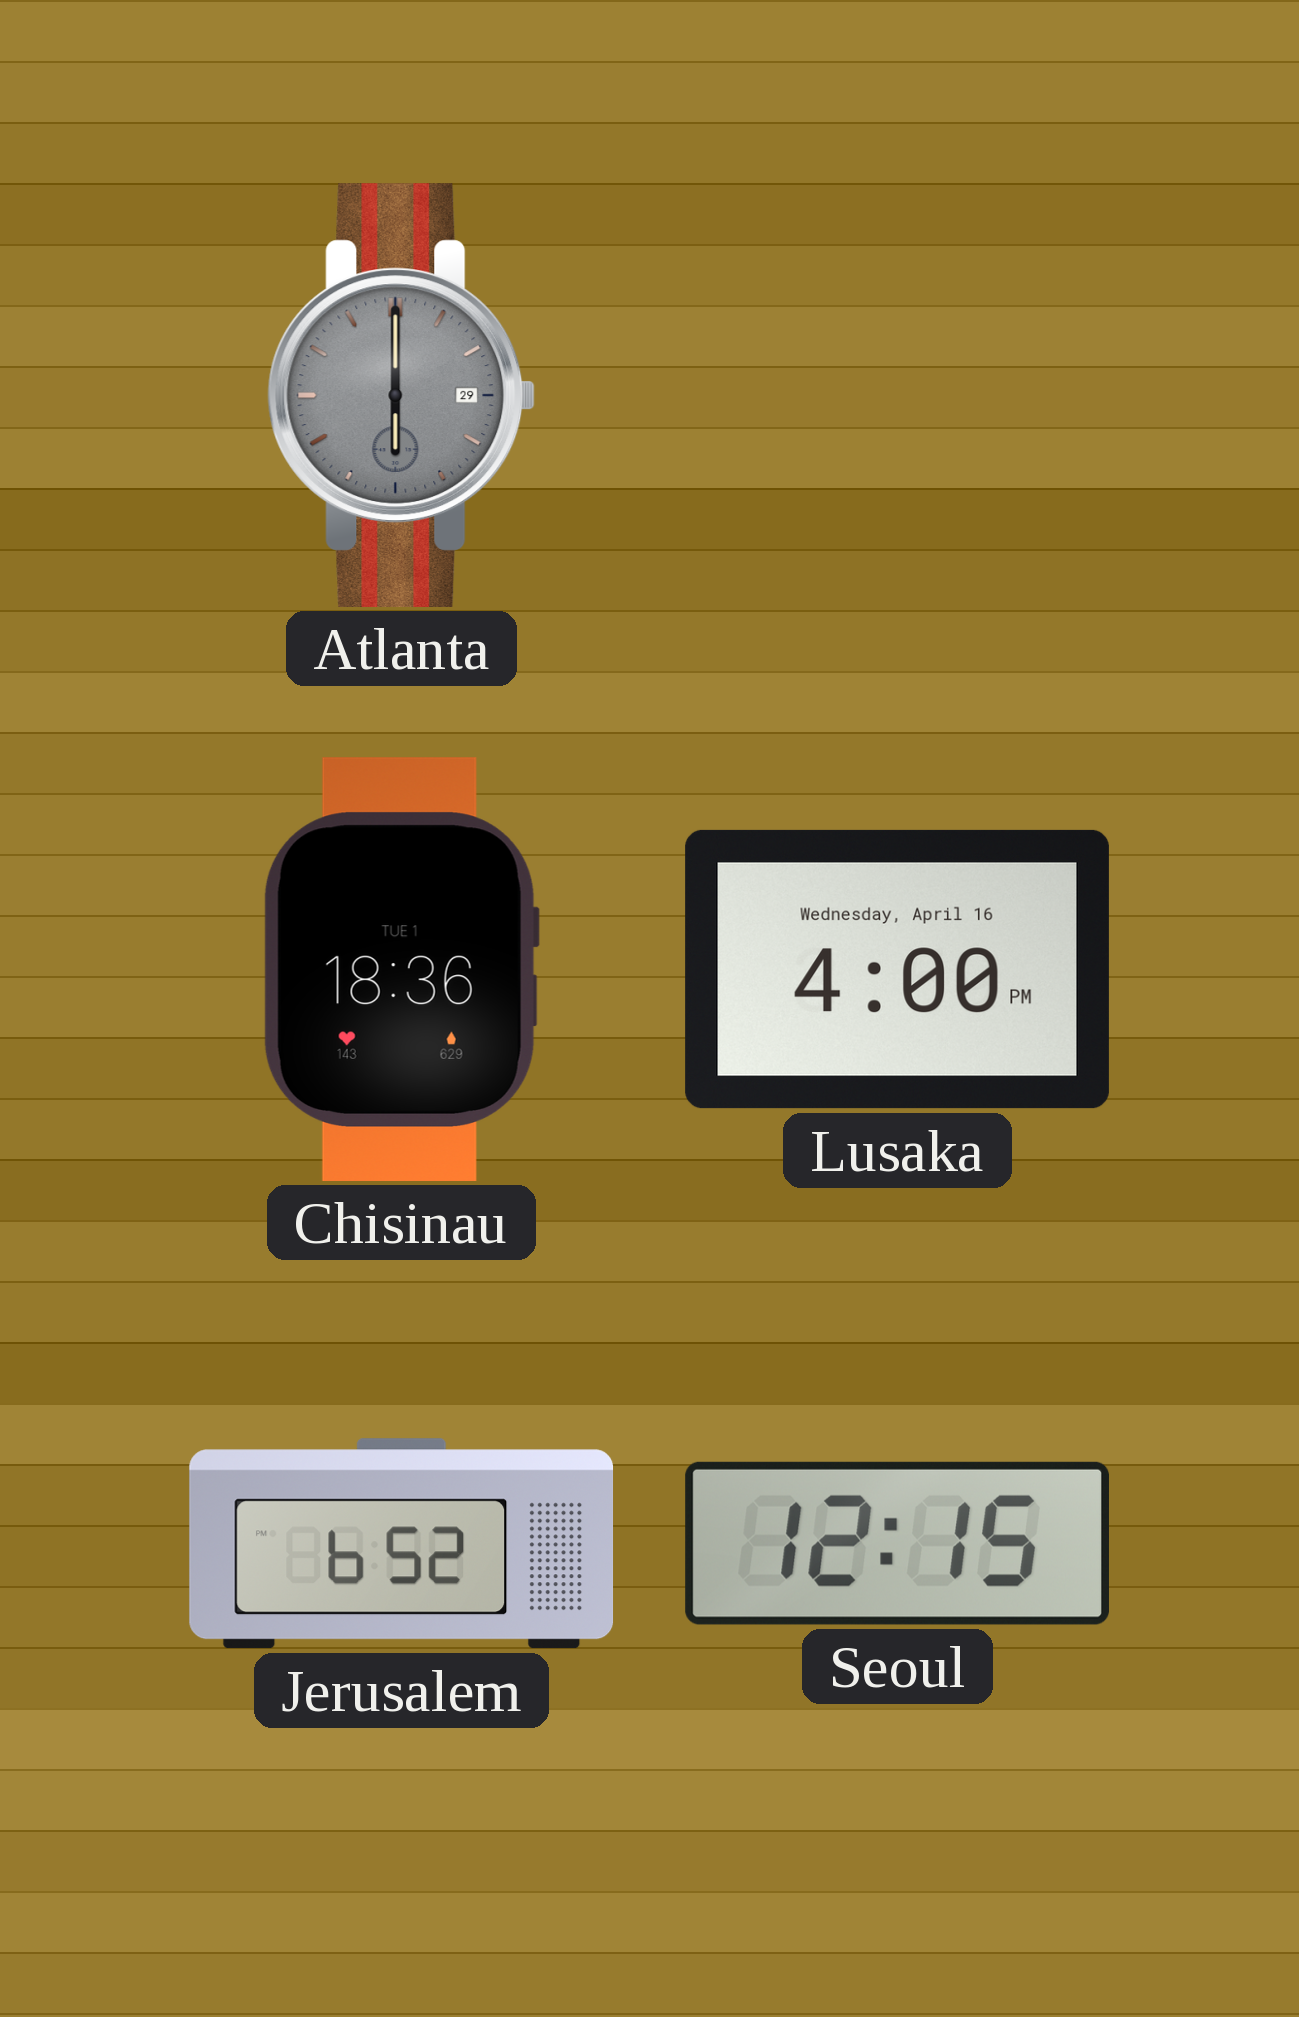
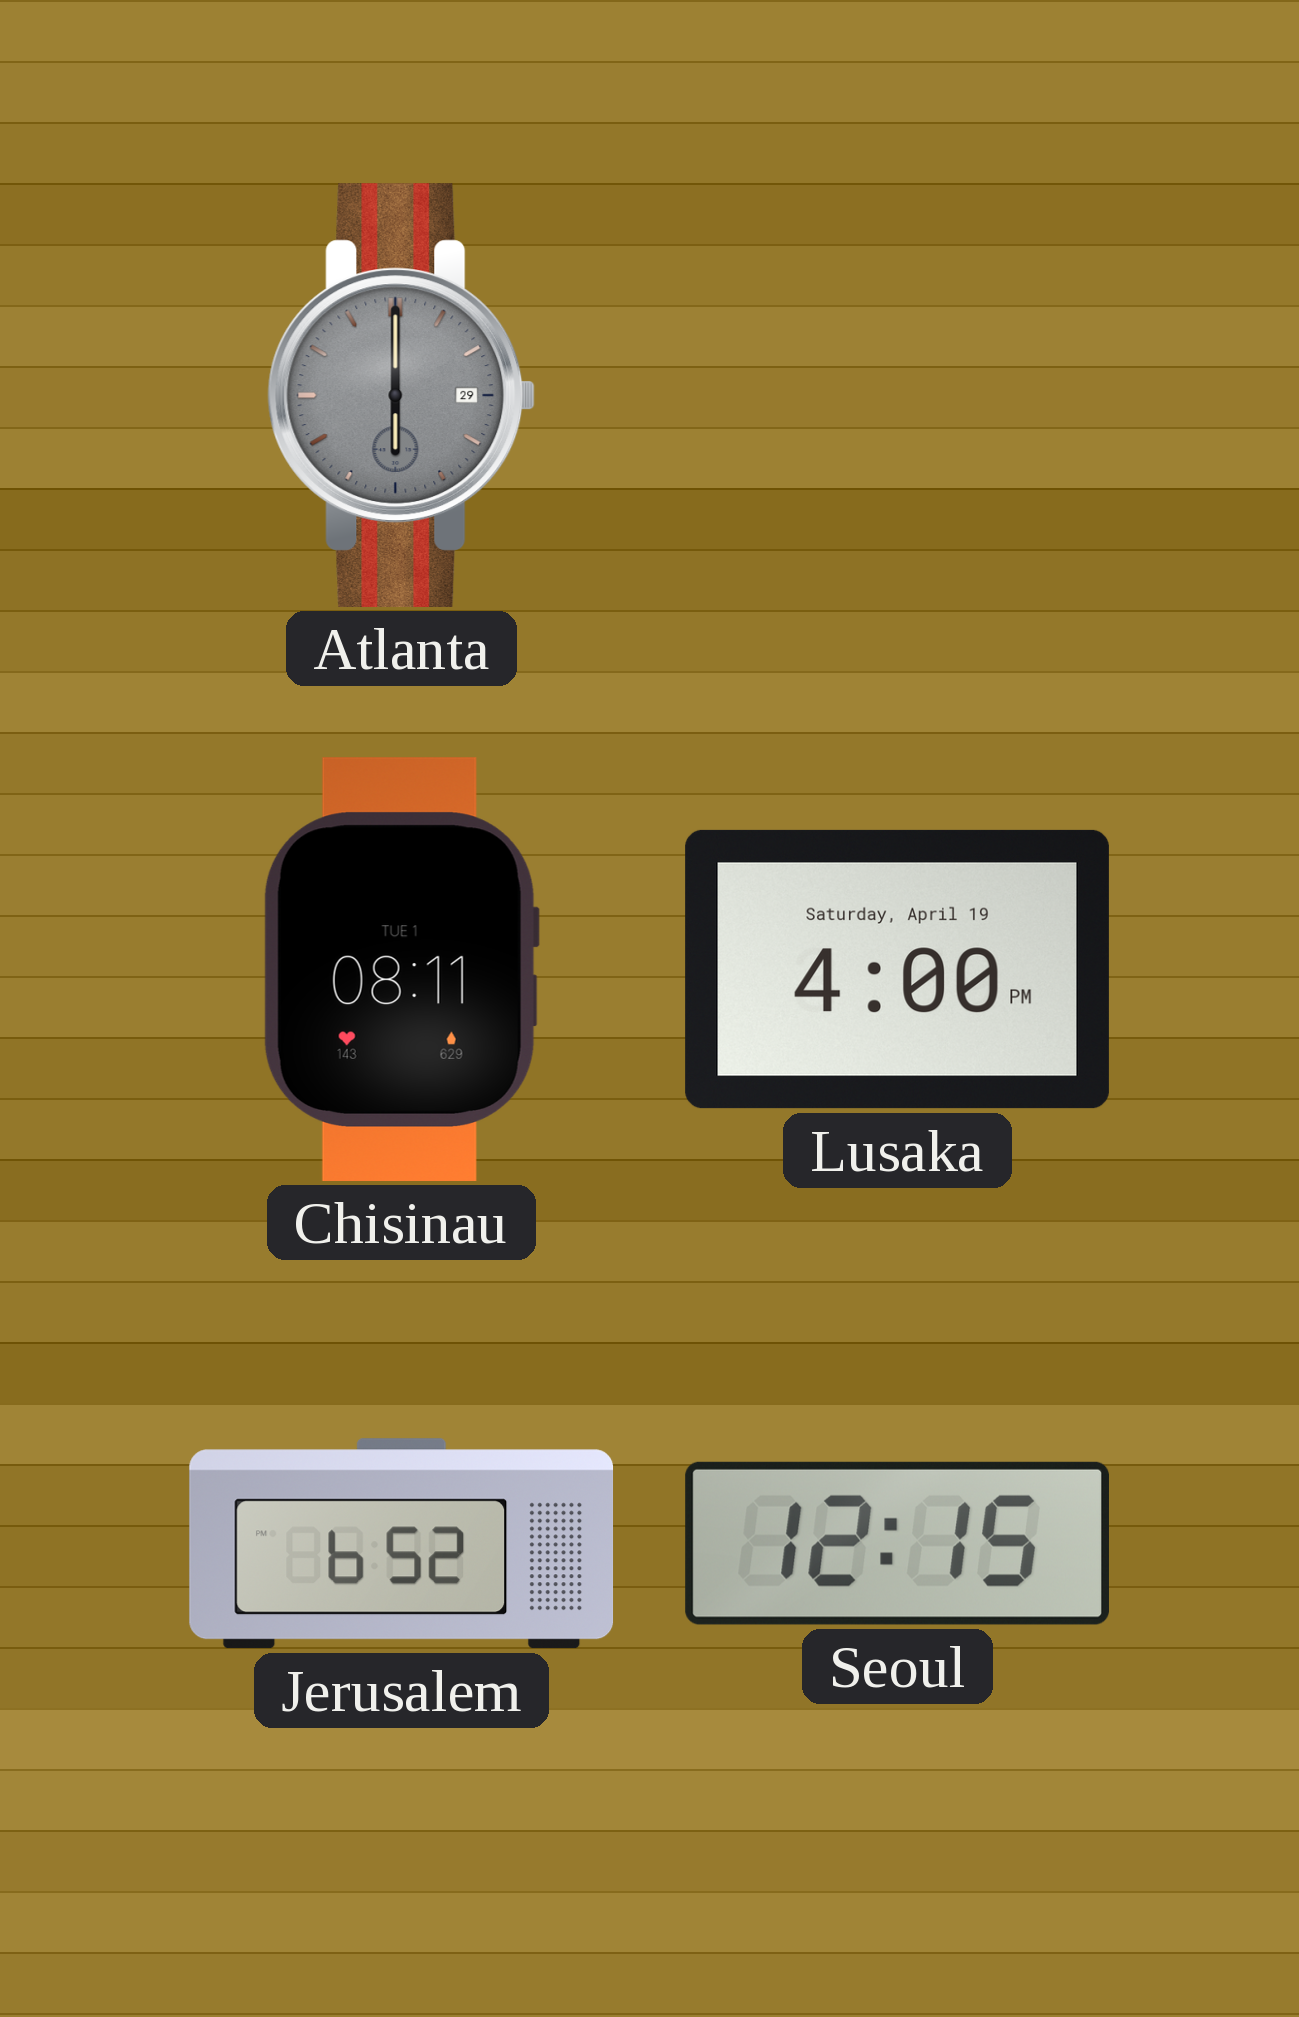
Chisinau: 18:36 -> 08:11
Lusaka date: Wednesday, April 16 -> Saturday, April 19
